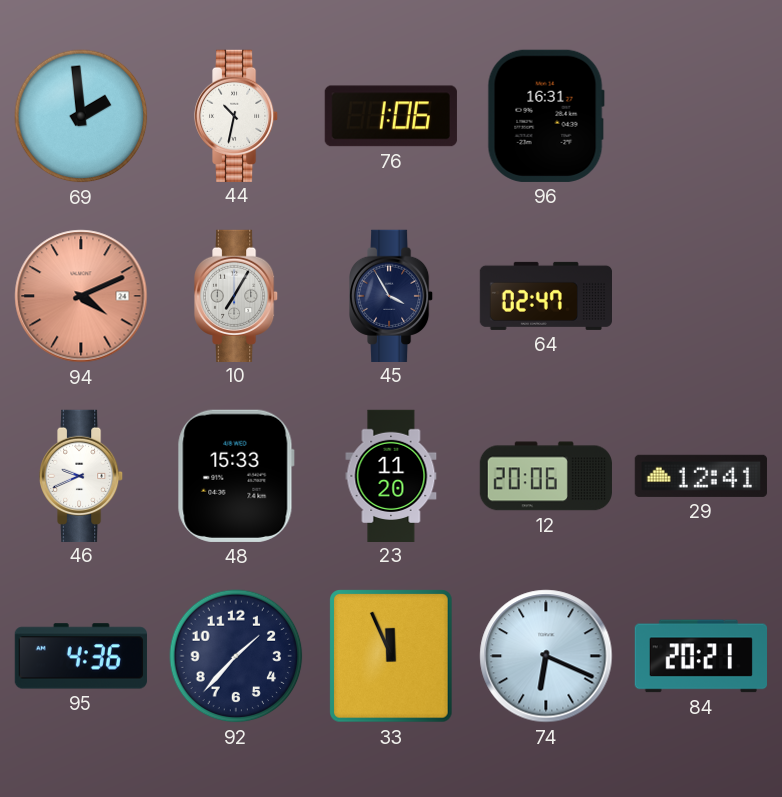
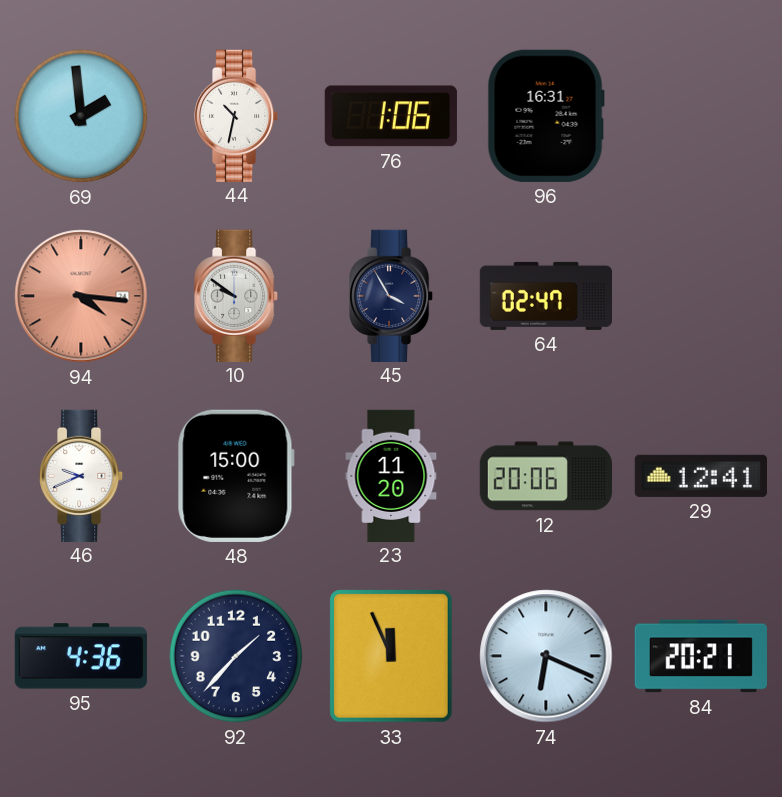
94: 4:11 -> 4:16
10: 7:05 -> 9:51
48: 15:33 -> 15:00
